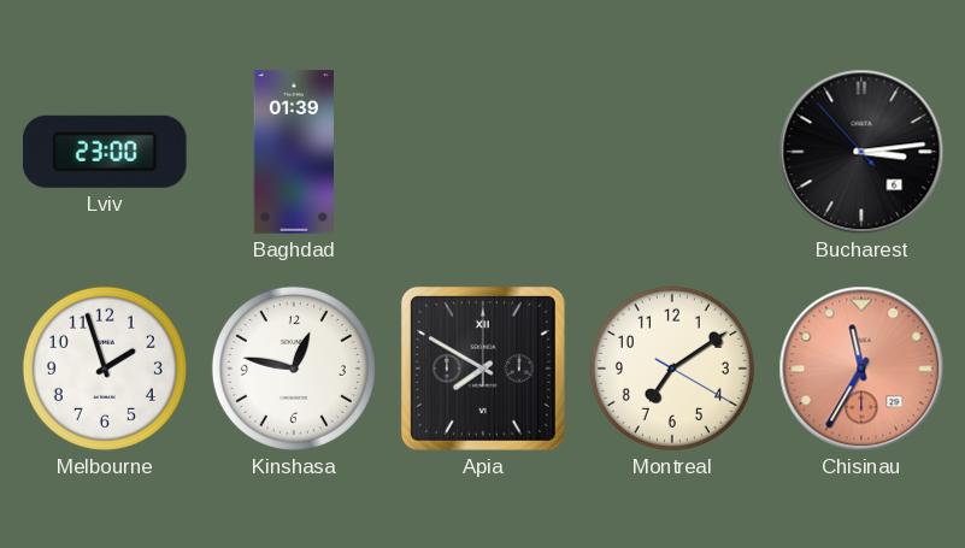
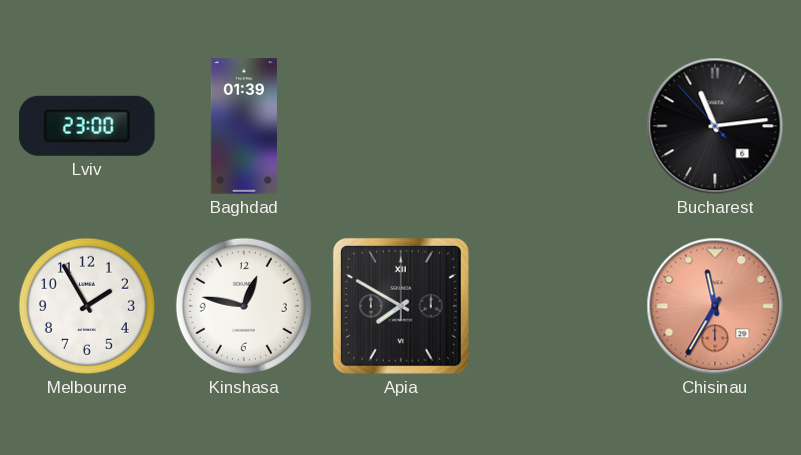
Bucharest: 3:13 -> 11:13
Melbourne: 1:57 -> 1:55
Montreal: 7:09 -> none
